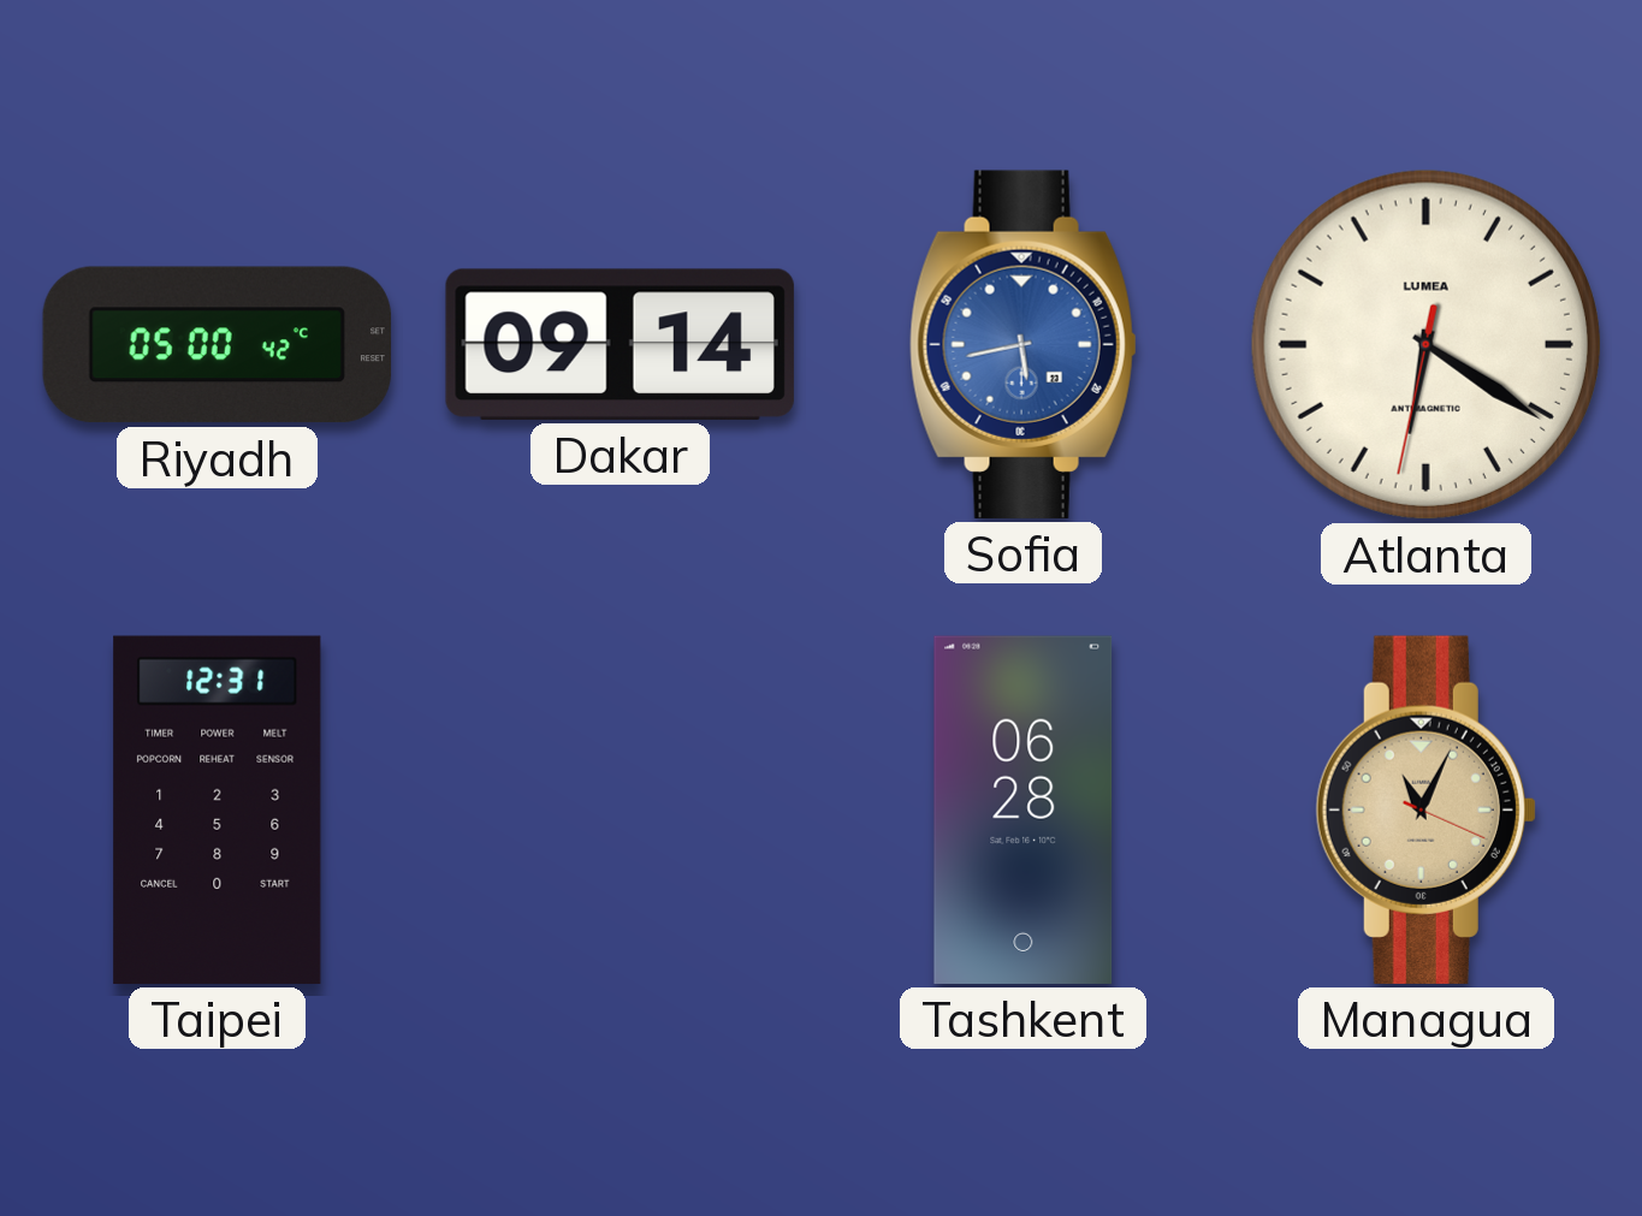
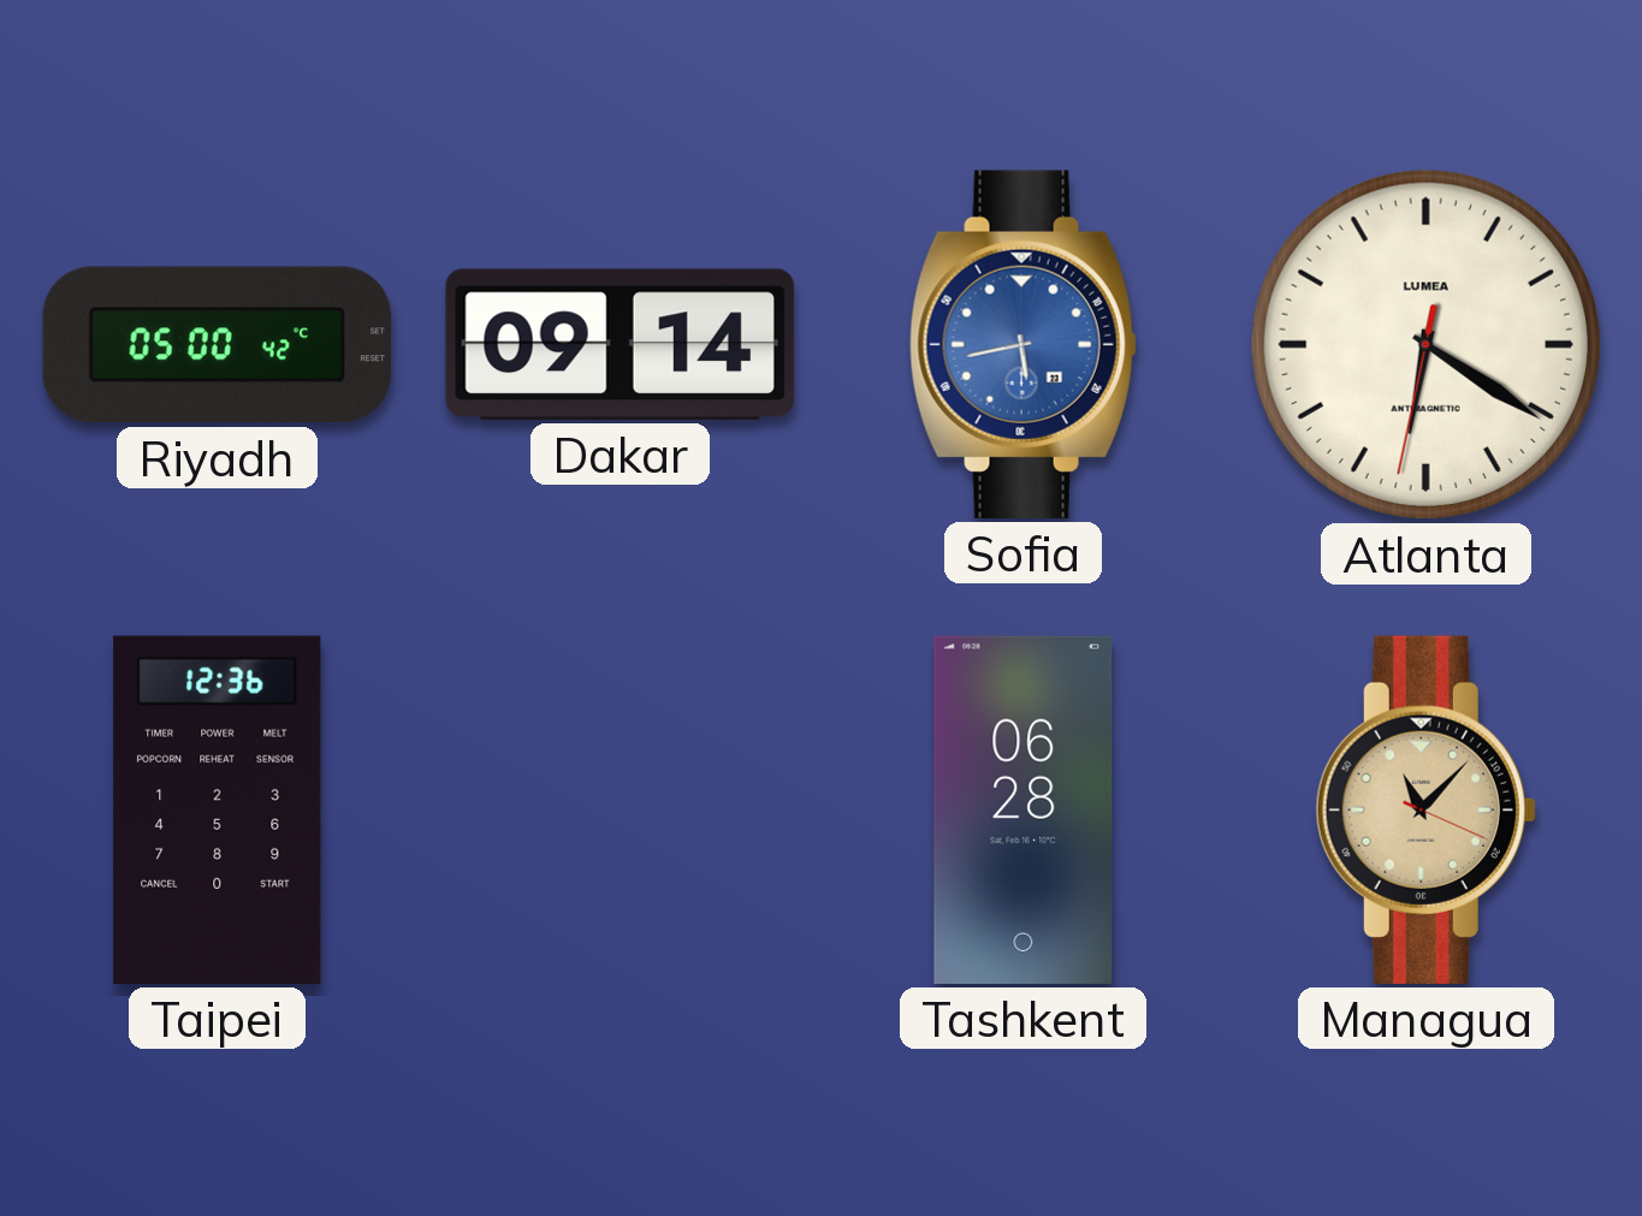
Taipei: 12:31 -> 12:36
Managua: 11:04 -> 11:07
